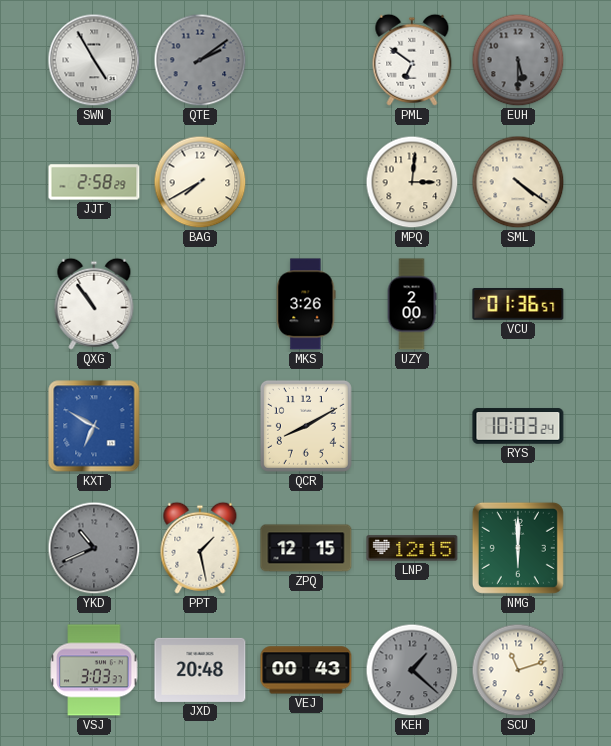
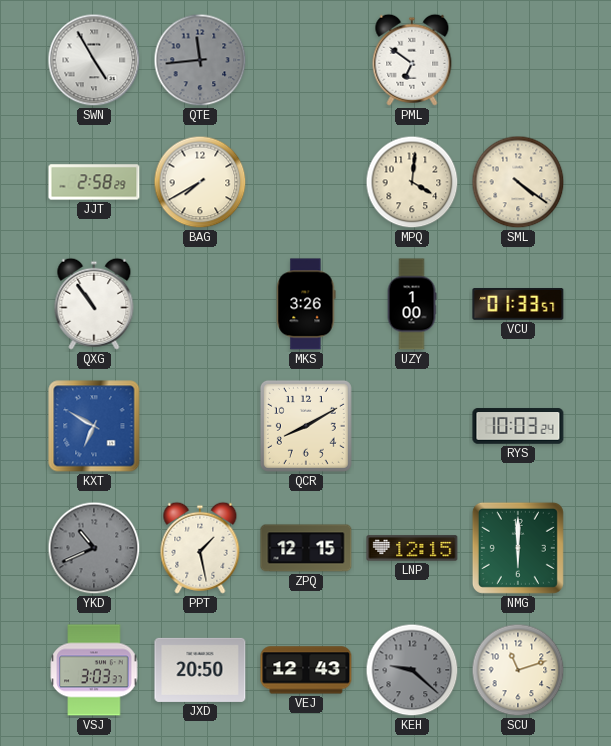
QTE: 2:09 -> 11:44
EUH: 5:30 -> none
MPQ: 3:01 -> 4:01
UZY: 2:00 -> 1:00
VCU: 01:36 -> 01:33
JXD: 20:48 -> 20:50
VEJ: 00:43 -> 12:43
KEH: 1:22 -> 9:22
